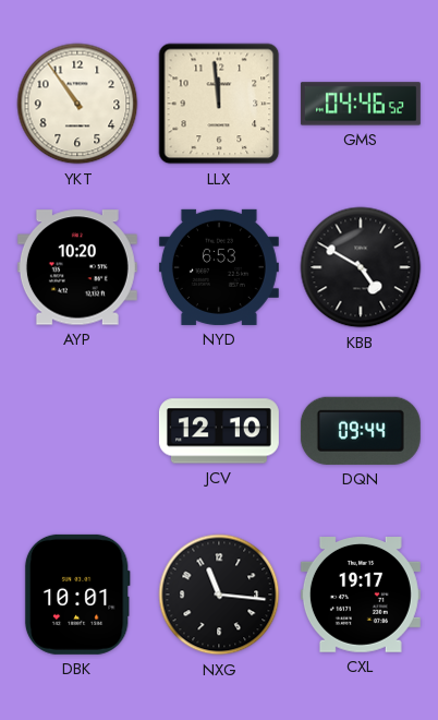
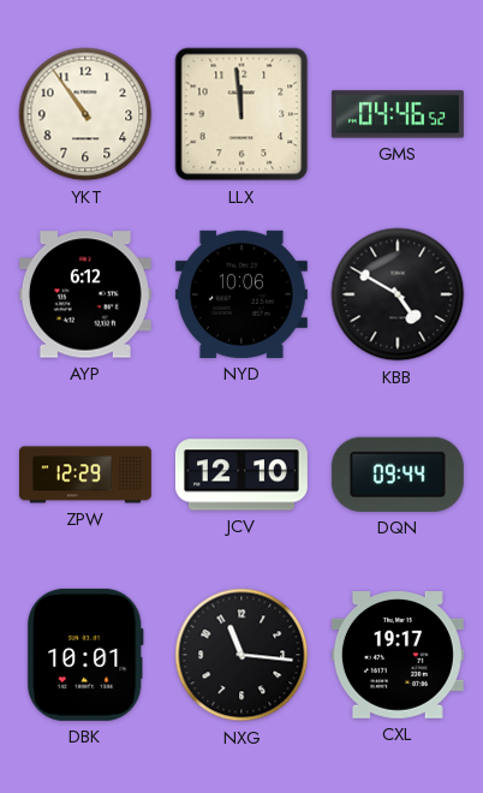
AYP: 10:20 -> 6:12
NYD: 6:53 -> 10:06
ZPW: none -> 12:29
